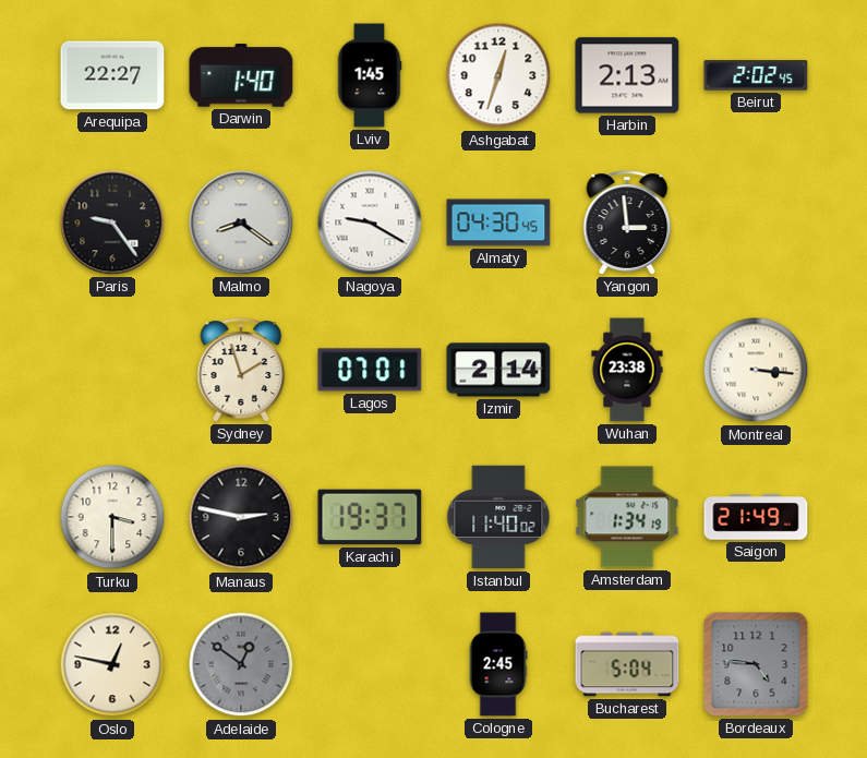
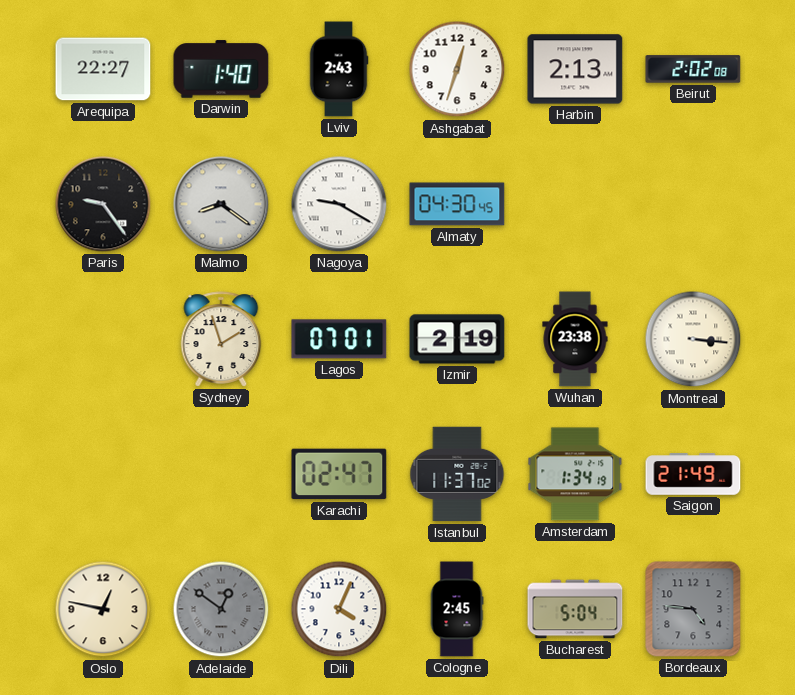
Lviv: 1:45 -> 2:43
Beirut: 2:02:45 -> 2:02:08
Yangon: 2:59 -> none
Izmir: 2:14 -> 2:19
Turku: 3:30 -> none
Manaus: 2:47 -> none
Karachi: 19:37 -> 02:47
Istanbul: 11:40 -> 11:37
Dili: none -> 4:04
